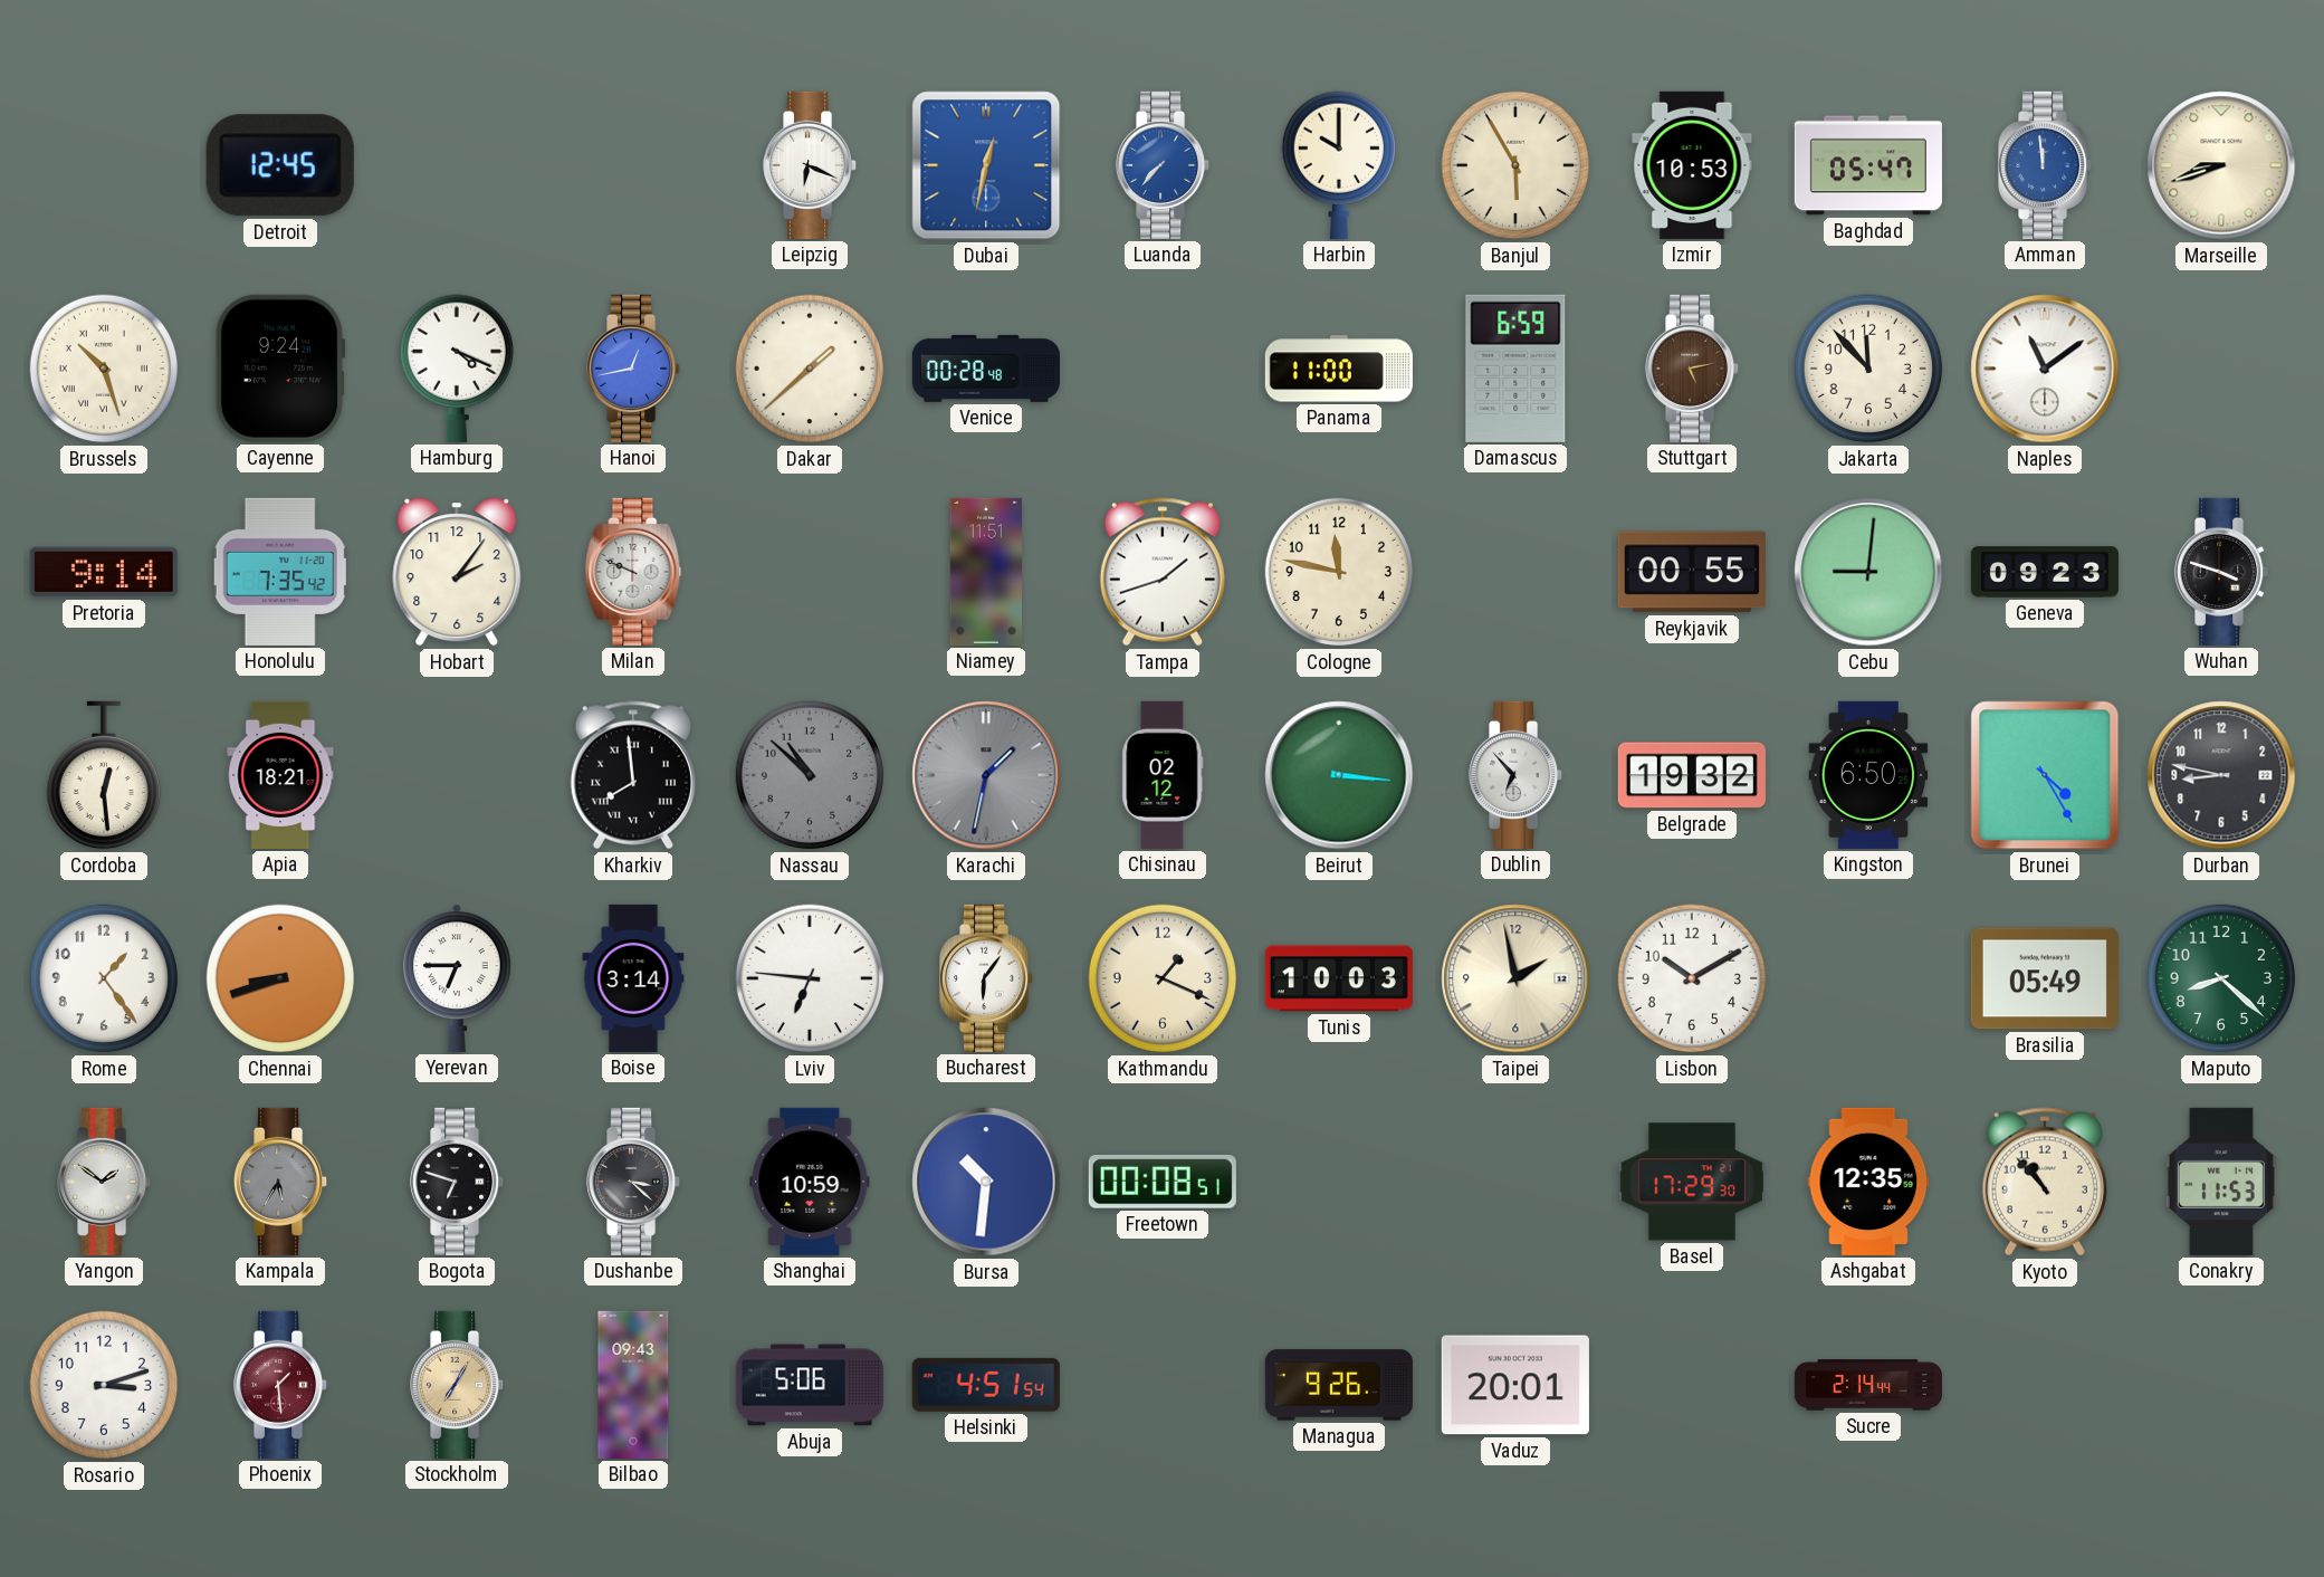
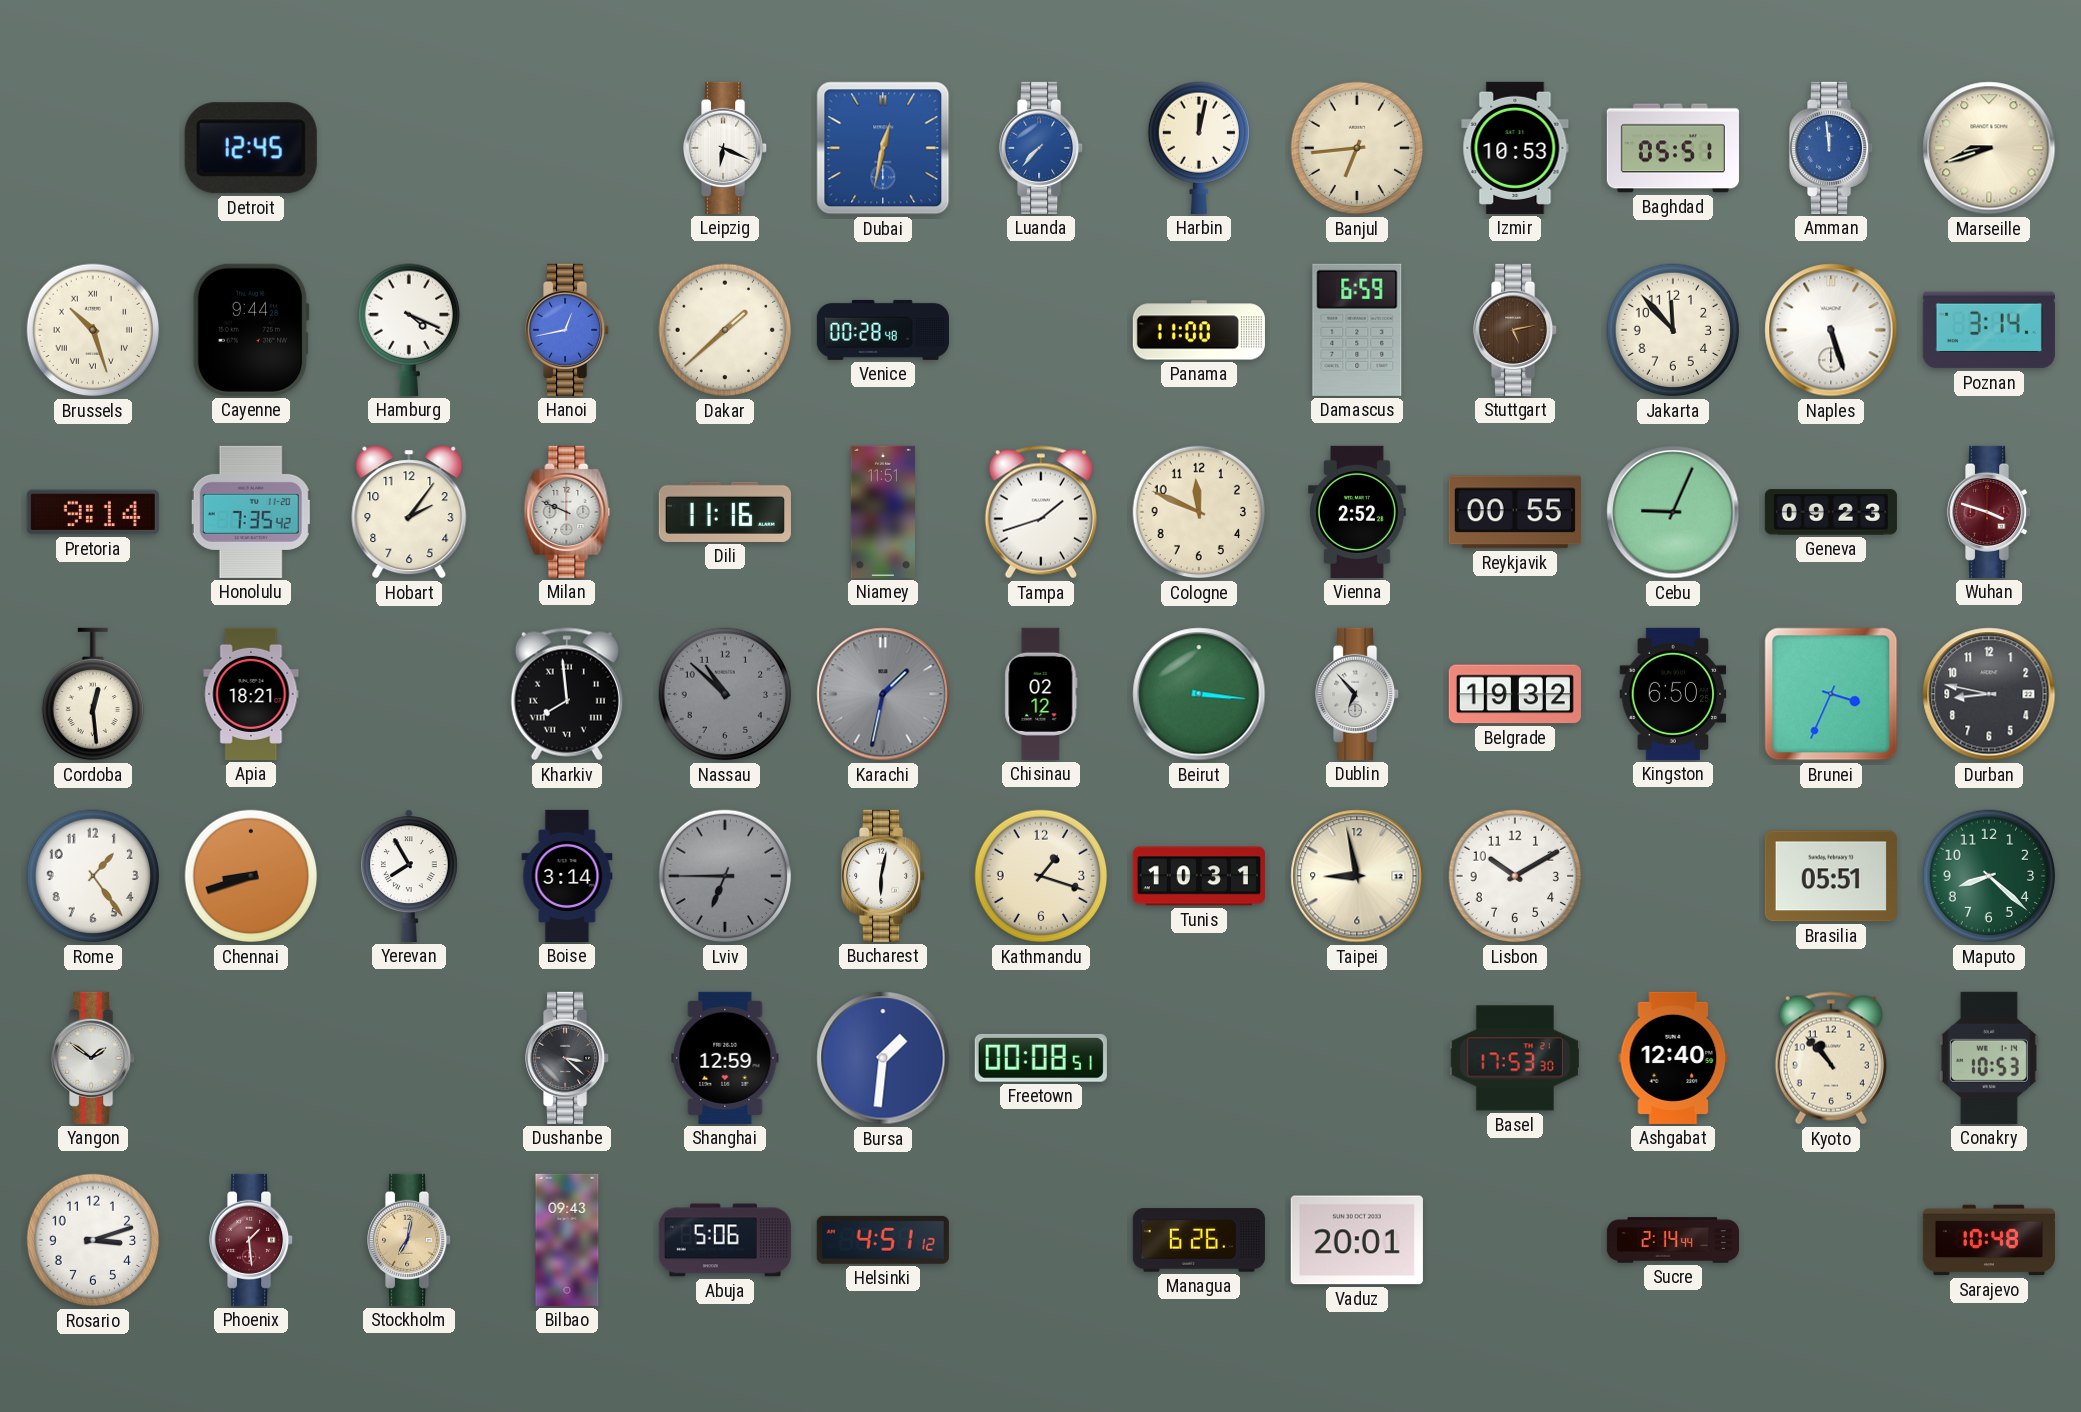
Harbin: 10:00 -> 12:02
Banjul: 5:55 -> 6:44
Baghdad: 05:47 -> 05:51
Cayenne: 9:24 -> 9:44
Naples: 11:09 -> 5:27
Poznan: none -> 3:14
Dili: none -> 11:16
Cologne: 11:47 -> 11:49
Vienna: none -> 2:52
Cebu: 9:01 -> 9:04
Wuhan dial: black -> burgundy
Brunei: 4:25 -> 3:34
Yerevan: 6:45 -> 7:55
Lviv: 6:46 -> 6:45
Lviv dial: white -> grey
Bucharest: 6:06 -> 6:02
Kathmandu: 1:19 -> 1:18
Tunis: 10:03 -> 10:31
Taipei: 1:58 -> 8:58
Brasilia: 05:49 -> 05:51
Kampala: 5:35 -> none
Bogota: 6:48 -> none
Shanghai: 10:59 -> 12:59
Bursa: 10:31 -> 1:31
Basel: 17:29 -> 17:53
Ashgabat: 12:35 -> 12:40
Conakry: 11:53 -> 10:53
Stockholm: 7:05 -> 7:02
Helsinki: 4:51:54 -> 4:51:12
Managua: 9:26 -> 6:26
Sarajevo: none -> 10:48
